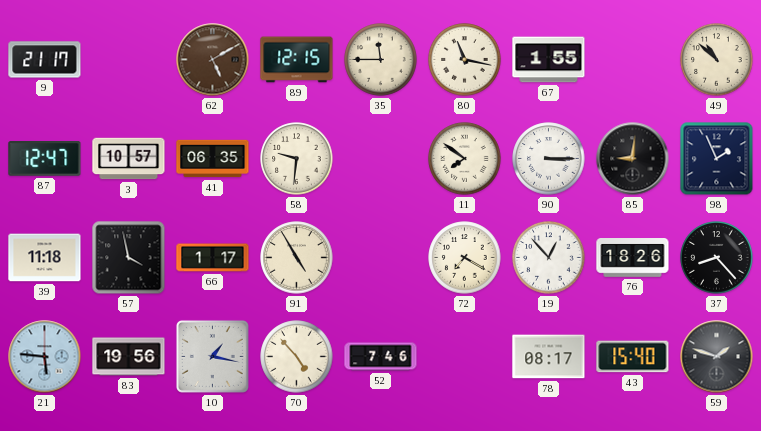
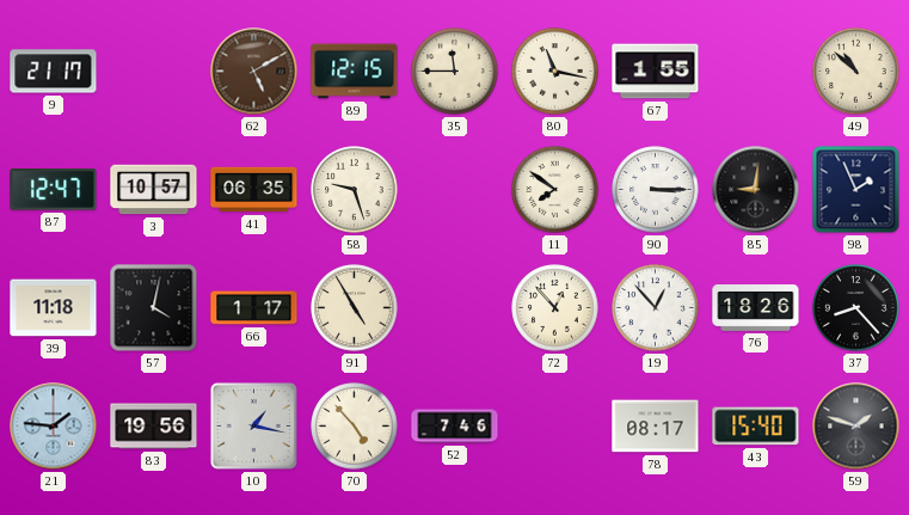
58: 9:31 -> 9:27
57: 3:58 -> 4:02
72: 7:20 -> 12:53
21: 5:46 -> 1:46
